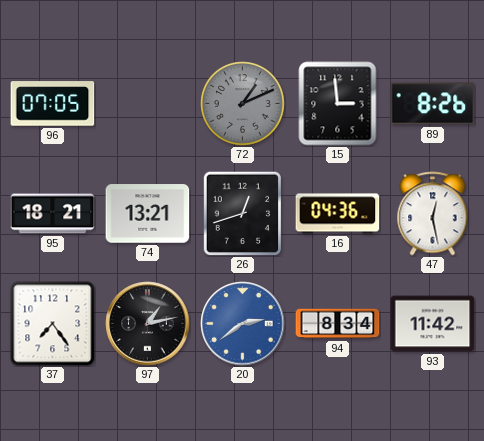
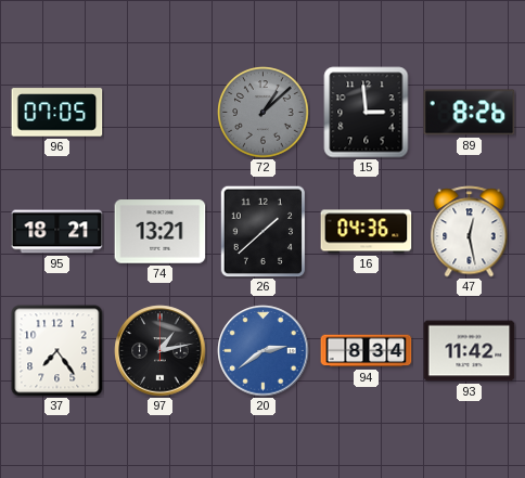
72: 1:11 -> 1:08
26: 12:42 -> 1:38
